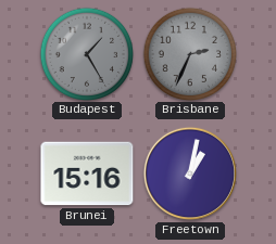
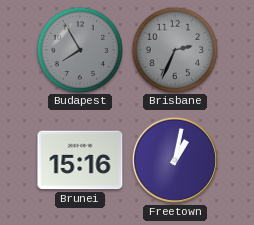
Budapest: 1:25 -> 7:55
